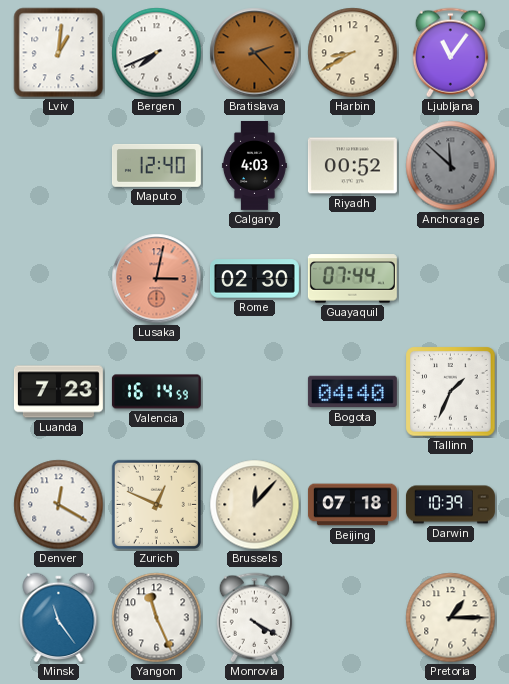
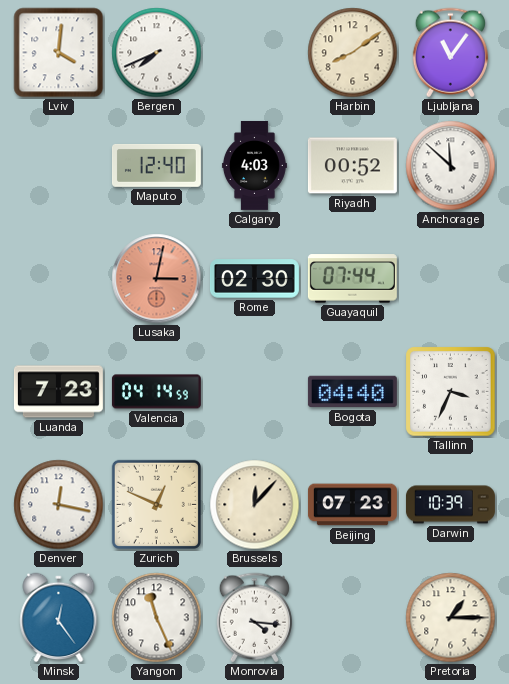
Lviv: 1:01 -> 4:01
Bratislava: 2:23 -> none
Harbin: 8:40 -> 8:09
Anchorage dial: grey -> white
Valencia: 16:14 -> 04:14
Tallinn: 1:34 -> 3:34
Denver: 12:20 -> 12:17
Beijing: 07:18 -> 07:23
Minsk: 11:24 -> 12:24
Monrovia: 4:20 -> 4:16
